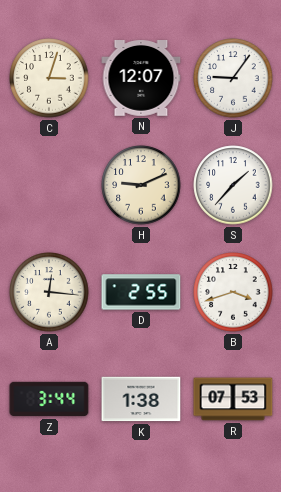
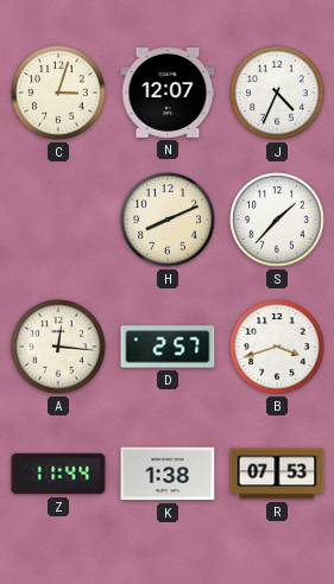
J: 9:06 -> 4:34
H: 9:11 -> 8:11
D: 2:55 -> 2:57
Z: 3:44 -> 11:44
